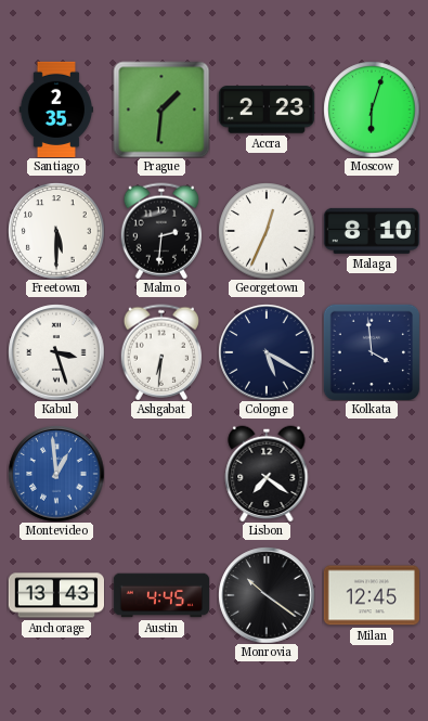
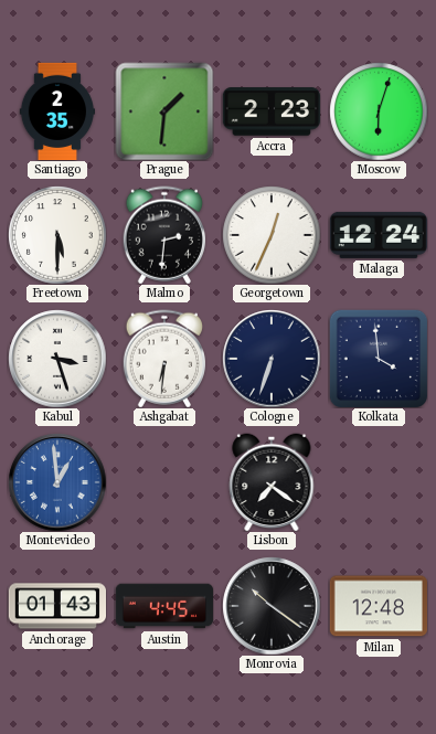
Malaga: 8:10 -> 12:24
Cologne: 5:20 -> 6:33
Anchorage: 13:43 -> 01:43
Milan: 12:45 -> 12:48
